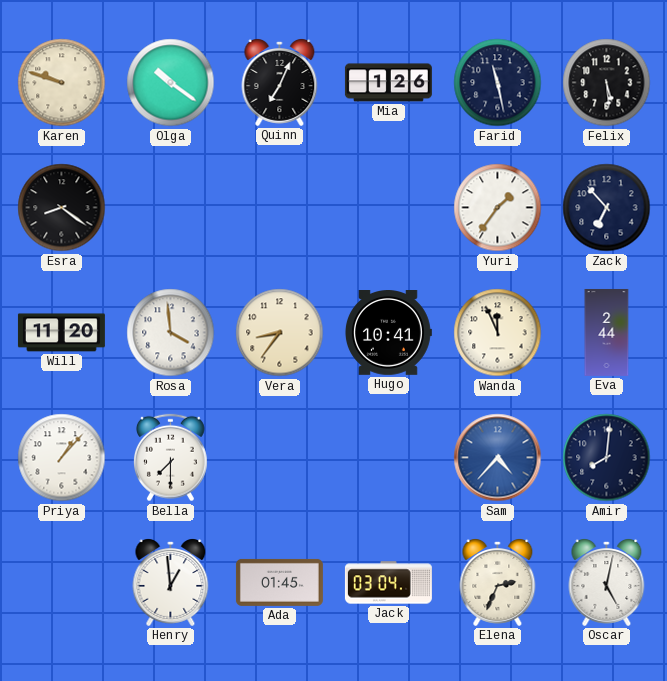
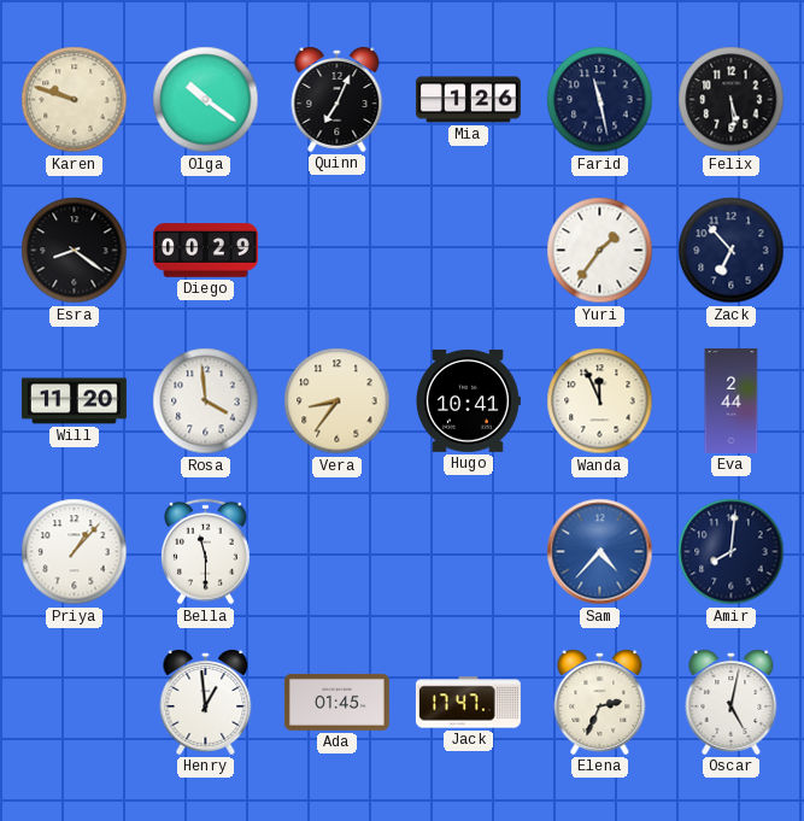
Diego: none -> 00:29
Bella: 7:30 -> 11:30
Jack: 03:04 -> 17:47
